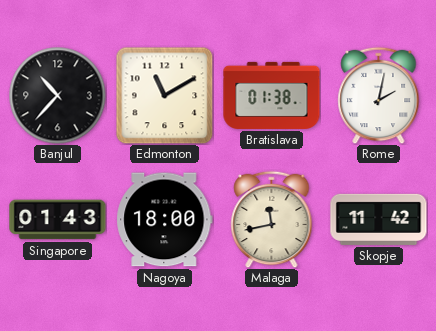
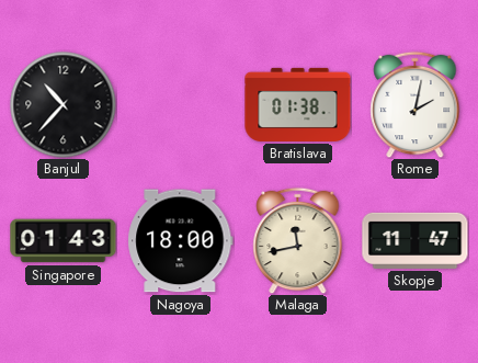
Edmonton: 11:10 -> none
Skopje: 11:42 -> 11:47
